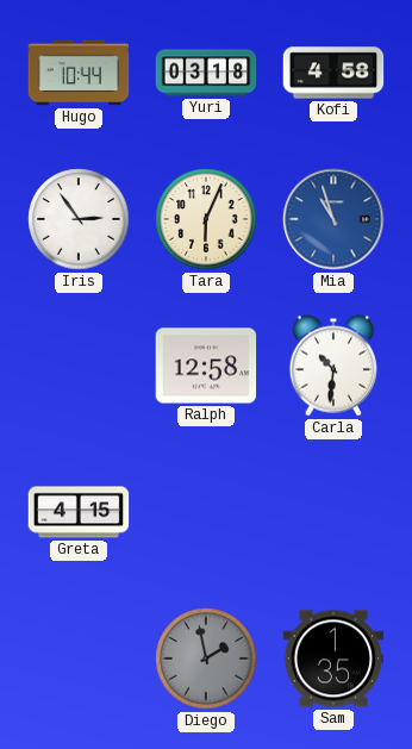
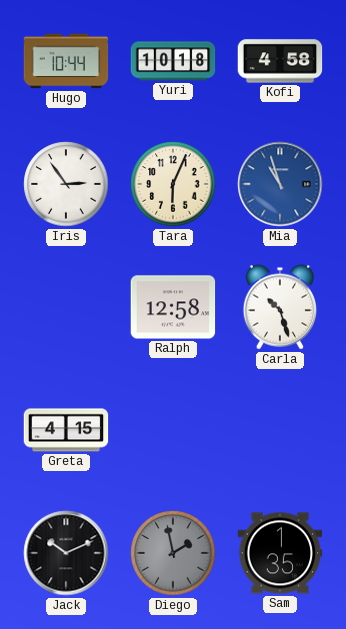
Yuri: 03:18 -> 10:18
Carla: 10:31 -> 10:27
Jack: none -> 10:11
